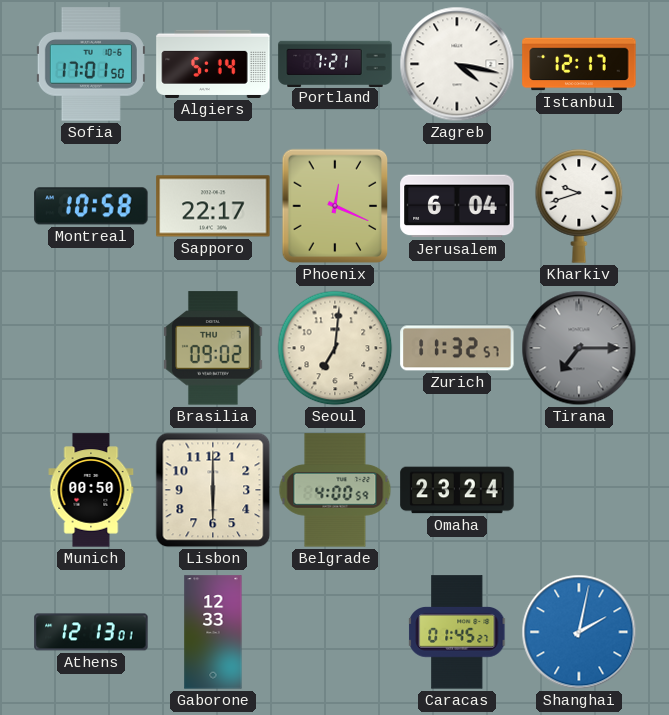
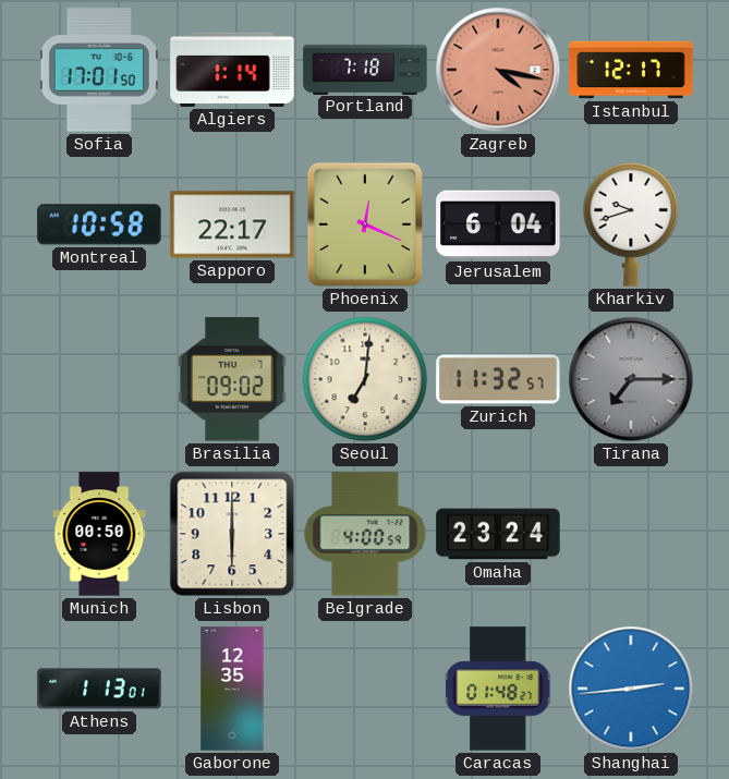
Algiers: 5:14 -> 1:14
Portland: 7:21 -> 7:18
Zagreb dial: white -> salmon
Athens: 12:13 -> 1:13
Gaborone: 12:33 -> 12:35
Caracas: 01:45 -> 01:48
Shanghai: 2:02 -> 2:44
